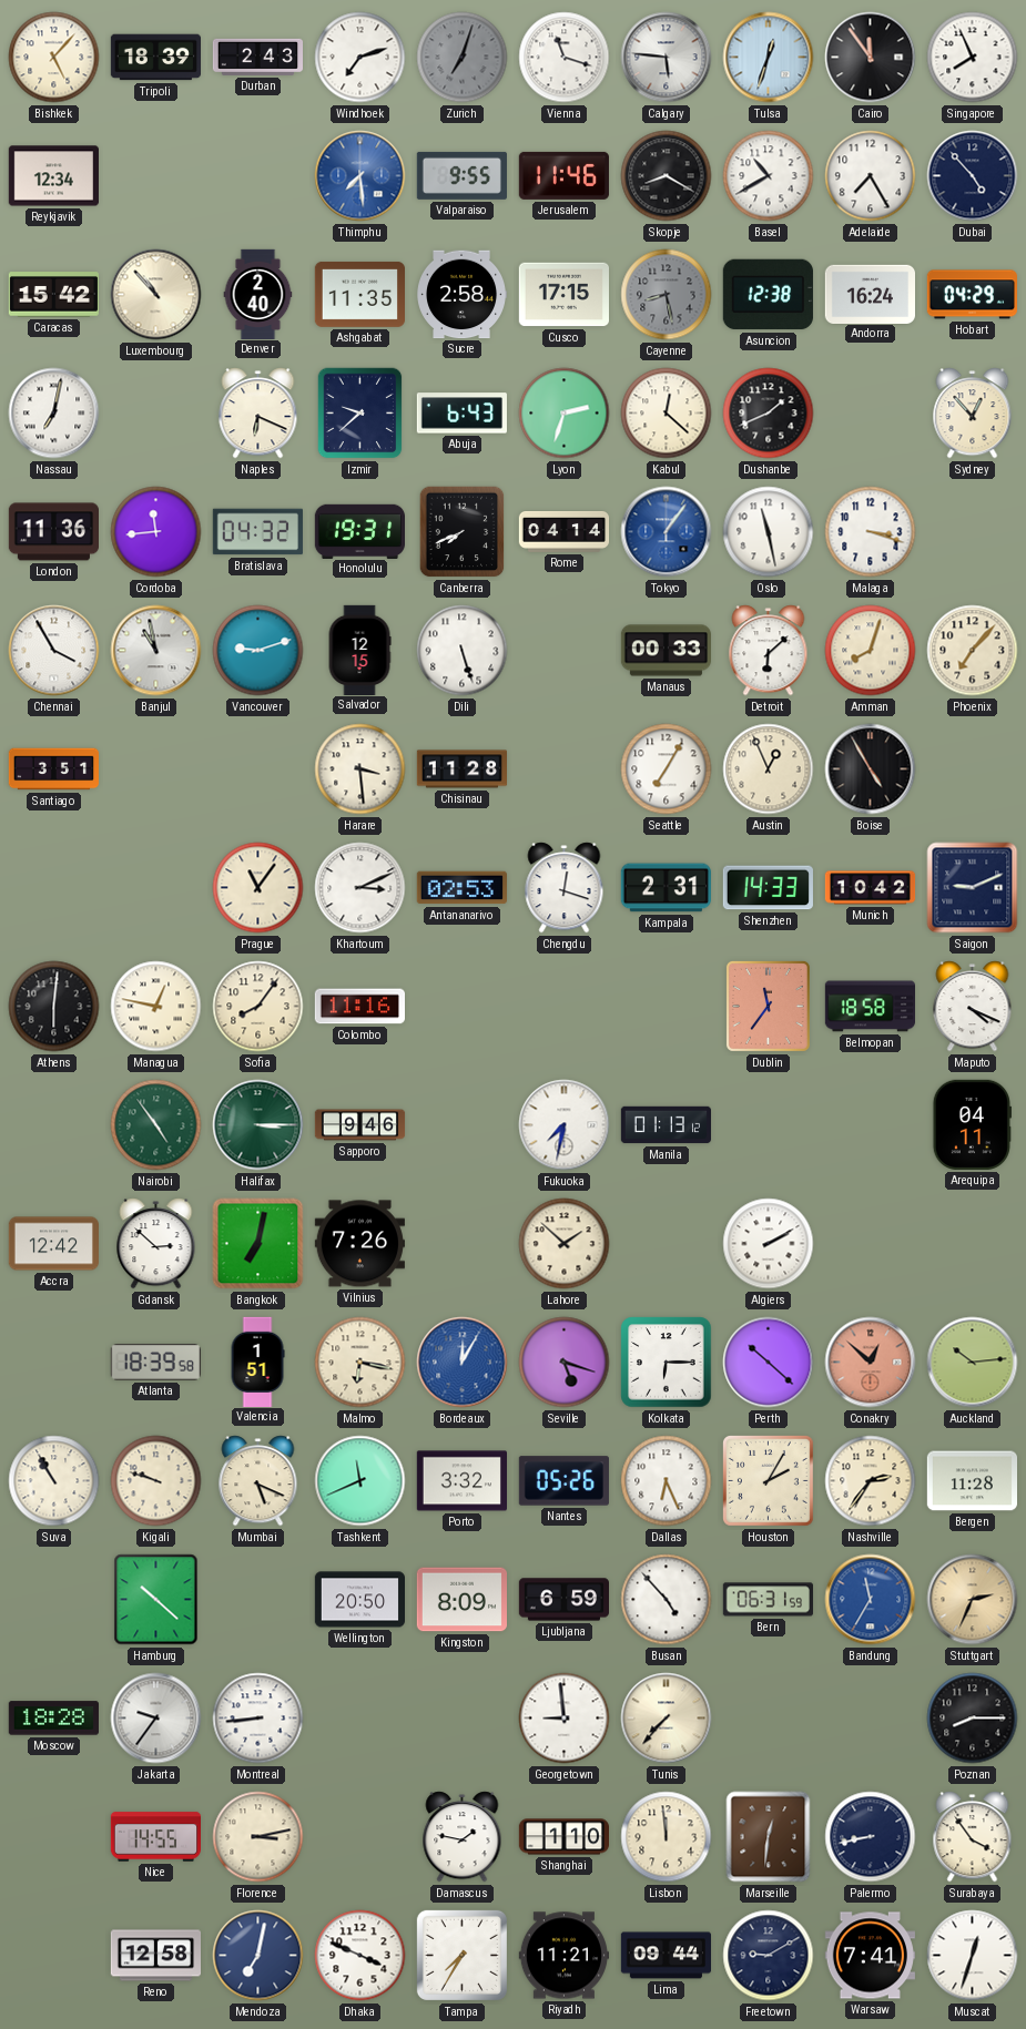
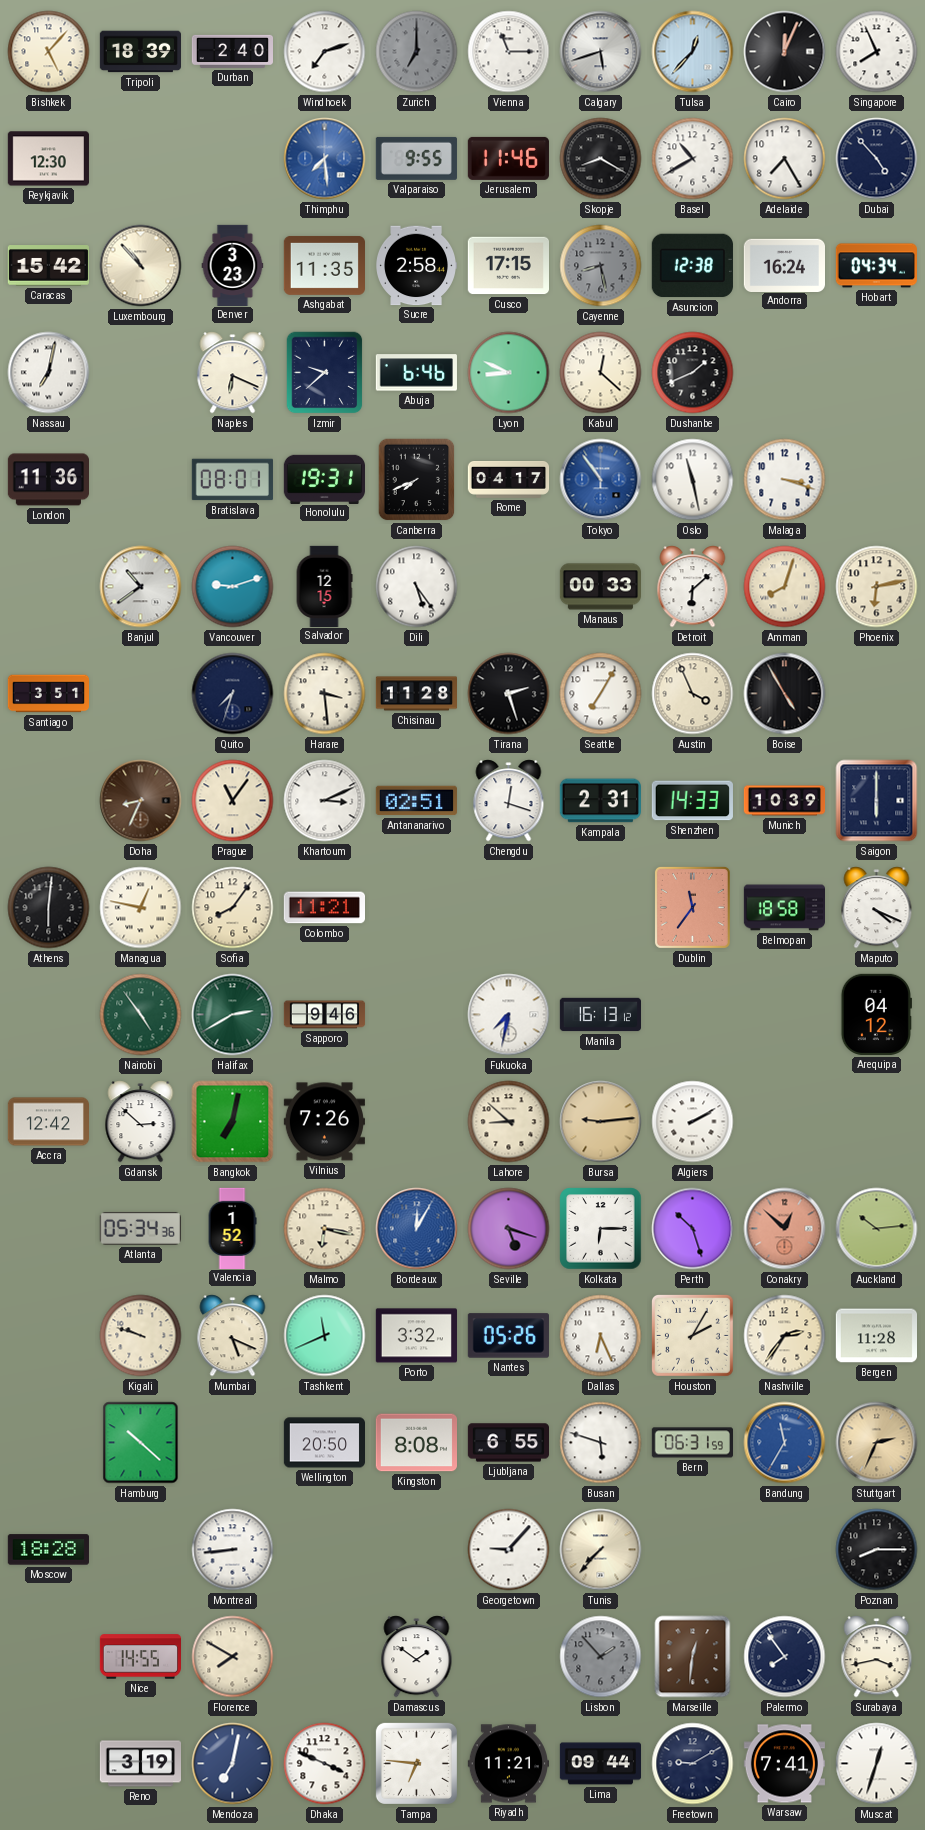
Durban: 2:43 -> 2:40
Zurich: 7:03 -> 7:00
Vienna: 11:18 -> 11:15
Calgary: 5:46 -> 5:42
Tulsa: 12:33 -> 12:37
Cairo: 11:54 -> 12:04
Reykjavik: 12:34 -> 12:30
Denver: 2:40 -> 3:23
Hobart: 04:29 -> 04:34
Abuja: 6:43 -> 6:46
Lyon: 2:33 -> 8:49
Sydney: 12:53 -> none
Cordoba: 11:44 -> none
Bratislava: 04:32 -> 08:01
Rome: 04:14 -> 04:17
Tokyo: 1:06 -> 10:54
Chennai: 3:55 -> none
Banjul: 10:58 -> 10:39
Dili: 5:27 -> 5:24
Phoenix: 7:07 -> 6:13
Quito: none -> 7:33
Tirana: none -> 2:27
Austin: 12:56 -> 3:56
Doha: none -> 8:34
Antananarivo: 02:53 -> 02:51
Munich: 10:42 -> 10:39
Saigon: 9:11 -> 6:00
Colombo: 11:16 -> 11:21
Halifax: 3:15 -> 2:40
Manila: 01:13 -> 16:13
Arequipa: 04:11 -> 04:12
Lahore: 1:52 -> 8:52
Bursa: none -> 9:14
Atlanta: 18:39 -> 05:34
Valencia: 1:51 -> 1:52
Perth: 10:22 -> 10:27
Suva: 10:55 -> none
Kingston: 8:09 -> 8:08
Ljubljana: 6:59 -> 6:55
Busan: 4:53 -> 5:48
Jakarta: 9:36 -> none
Georgetown: 8:59 -> 9:07
Florence: 3:13 -> 7:50
Damascus: 1:47 -> 1:51
Shanghai: 1:10 -> none
Lisbon: 11:59 -> 1:53
Lisbon dial: cream -> grey
Palermo: 8:43 -> 7:54
Surabaya: 3:54 -> 3:43
Reno: 12:58 -> 3:19
Tampa: 7:35 -> 6:46
